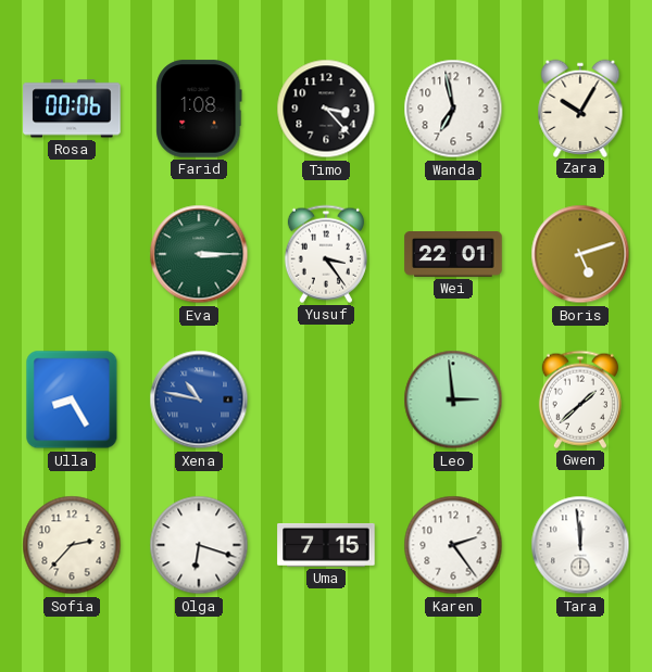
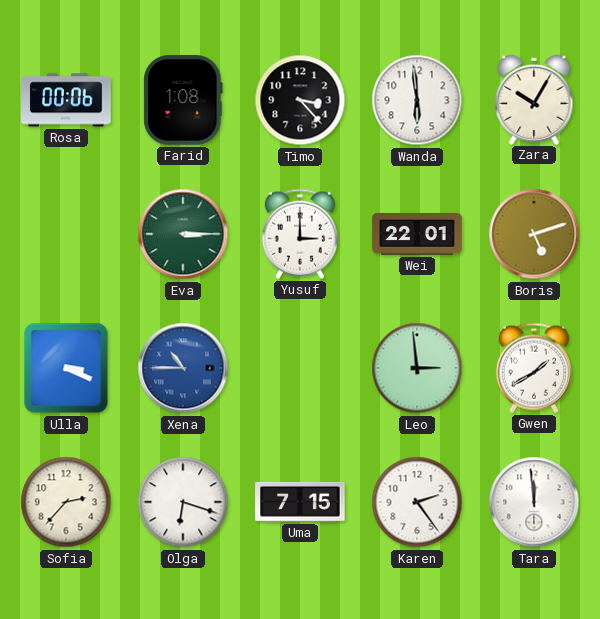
Wanda: 6:58 -> 5:59
Yusuf: 3:24 -> 3:00
Ulla: 8:25 -> 3:19
Xena: 10:47 -> 10:45
Gwen: 1:38 -> 1:40
